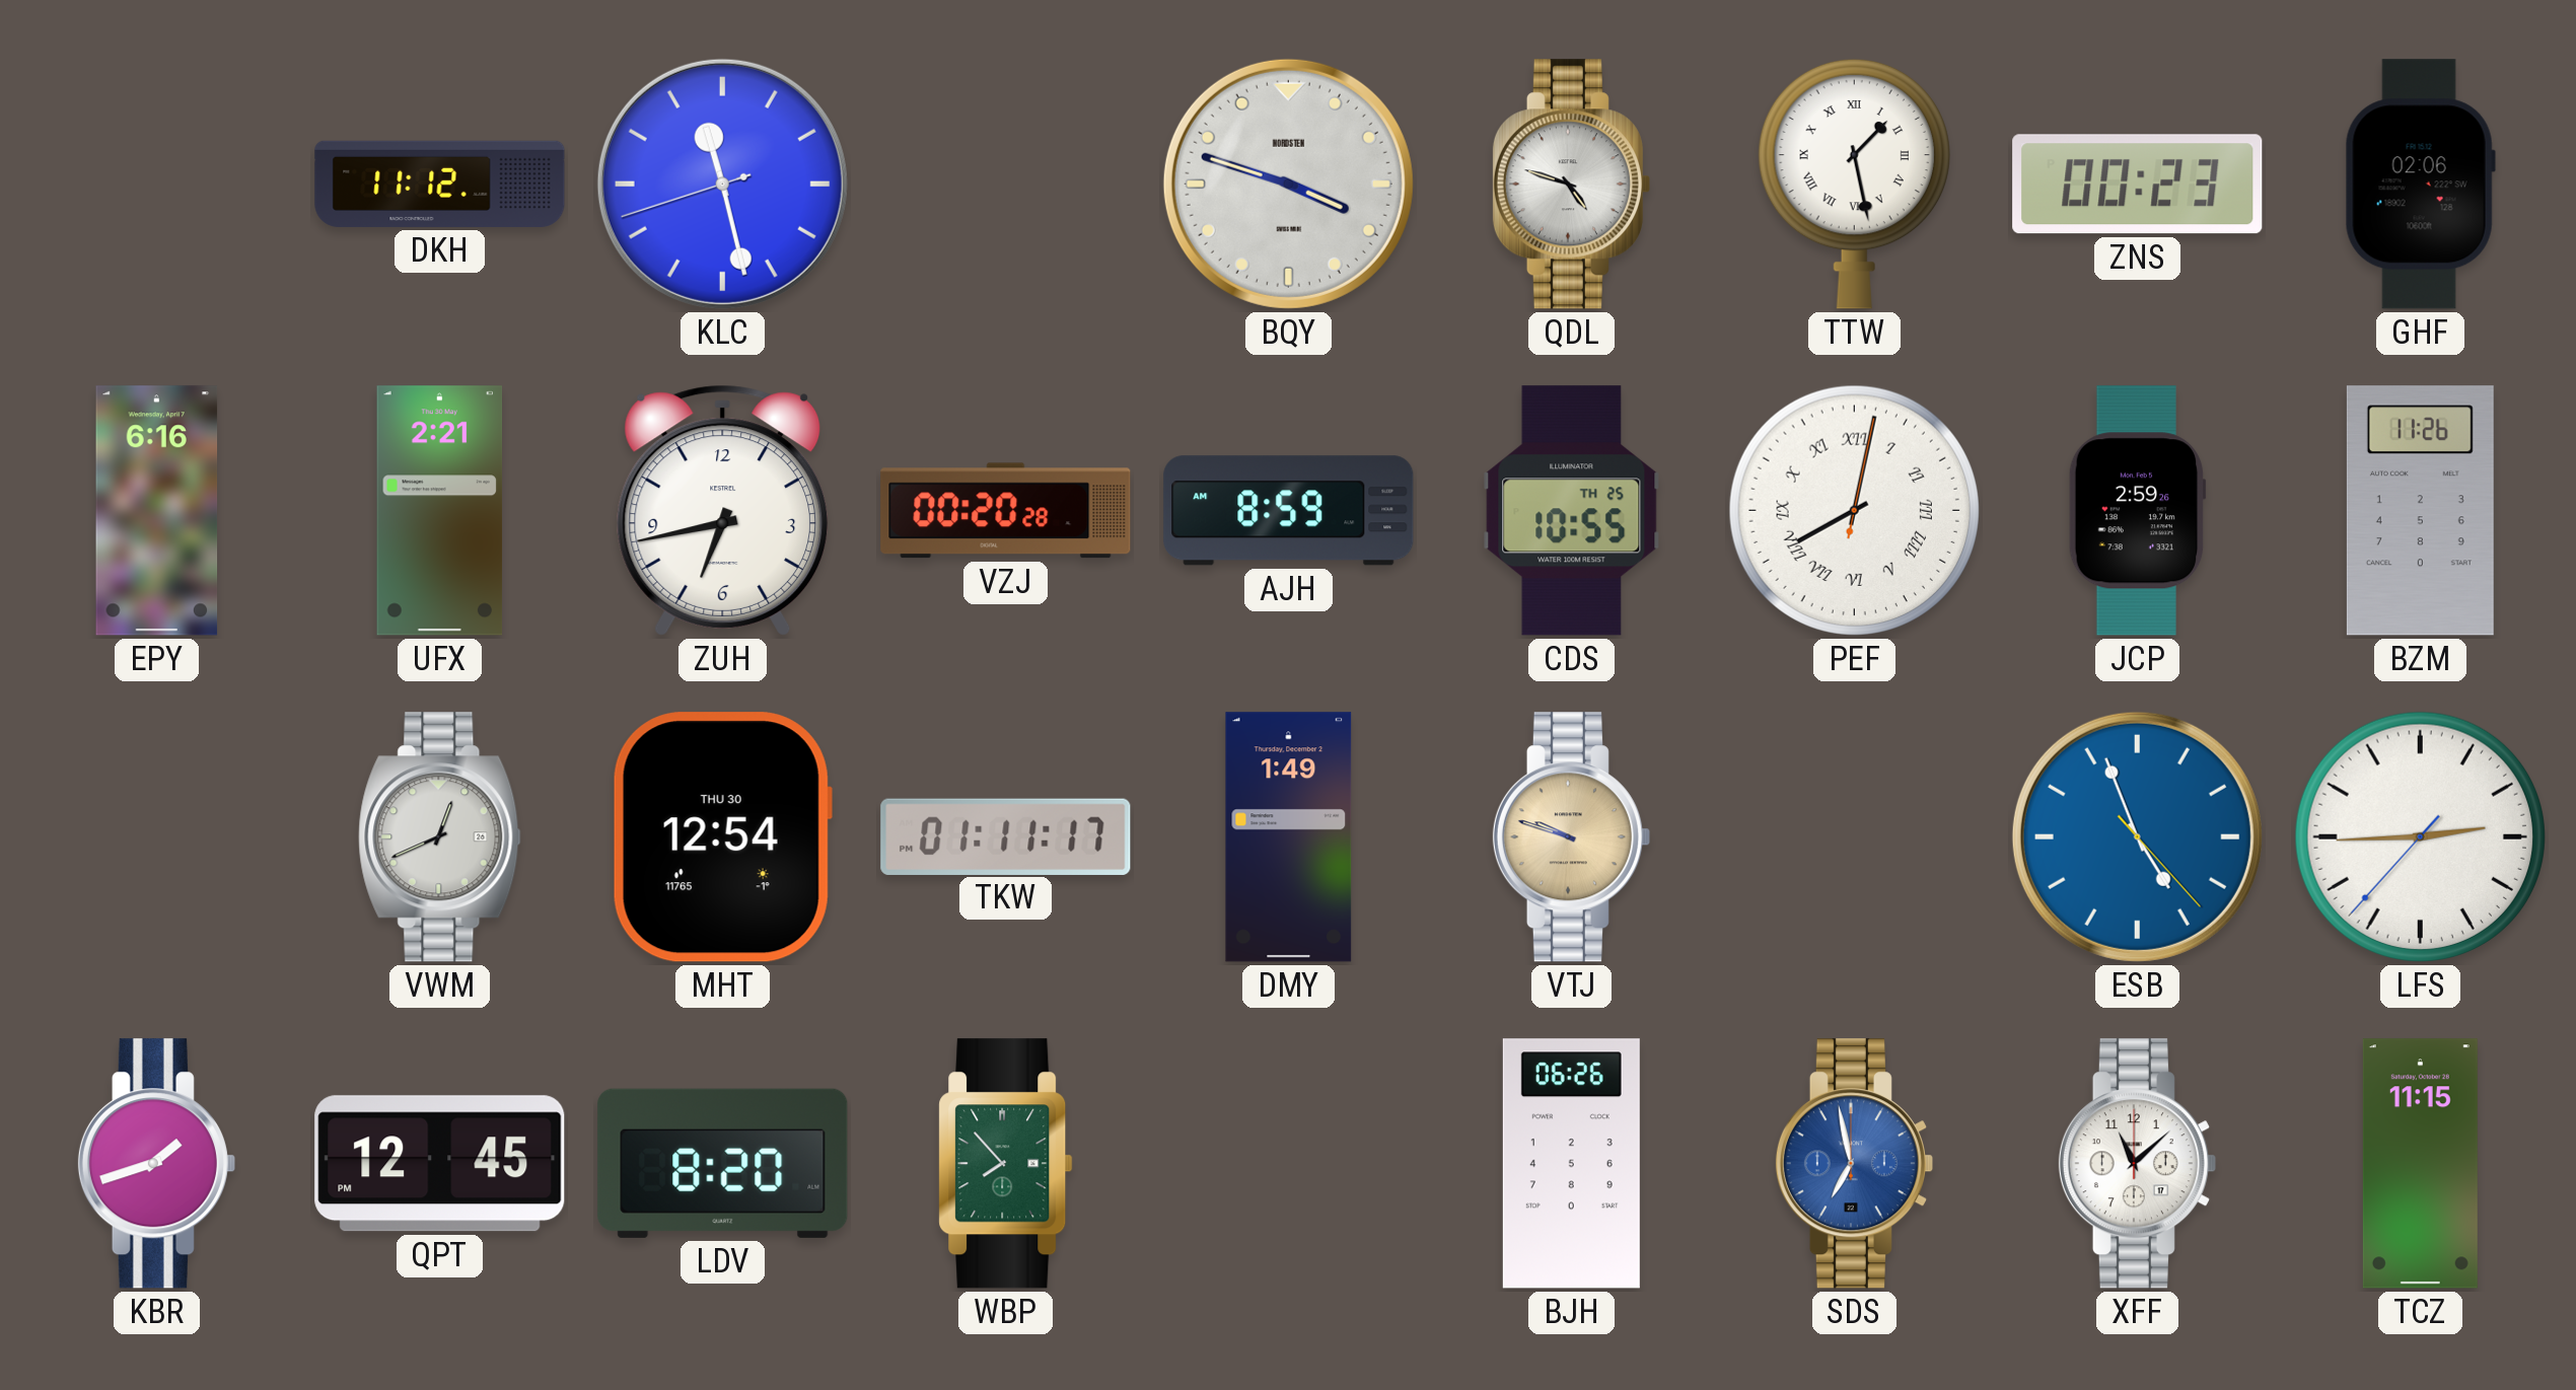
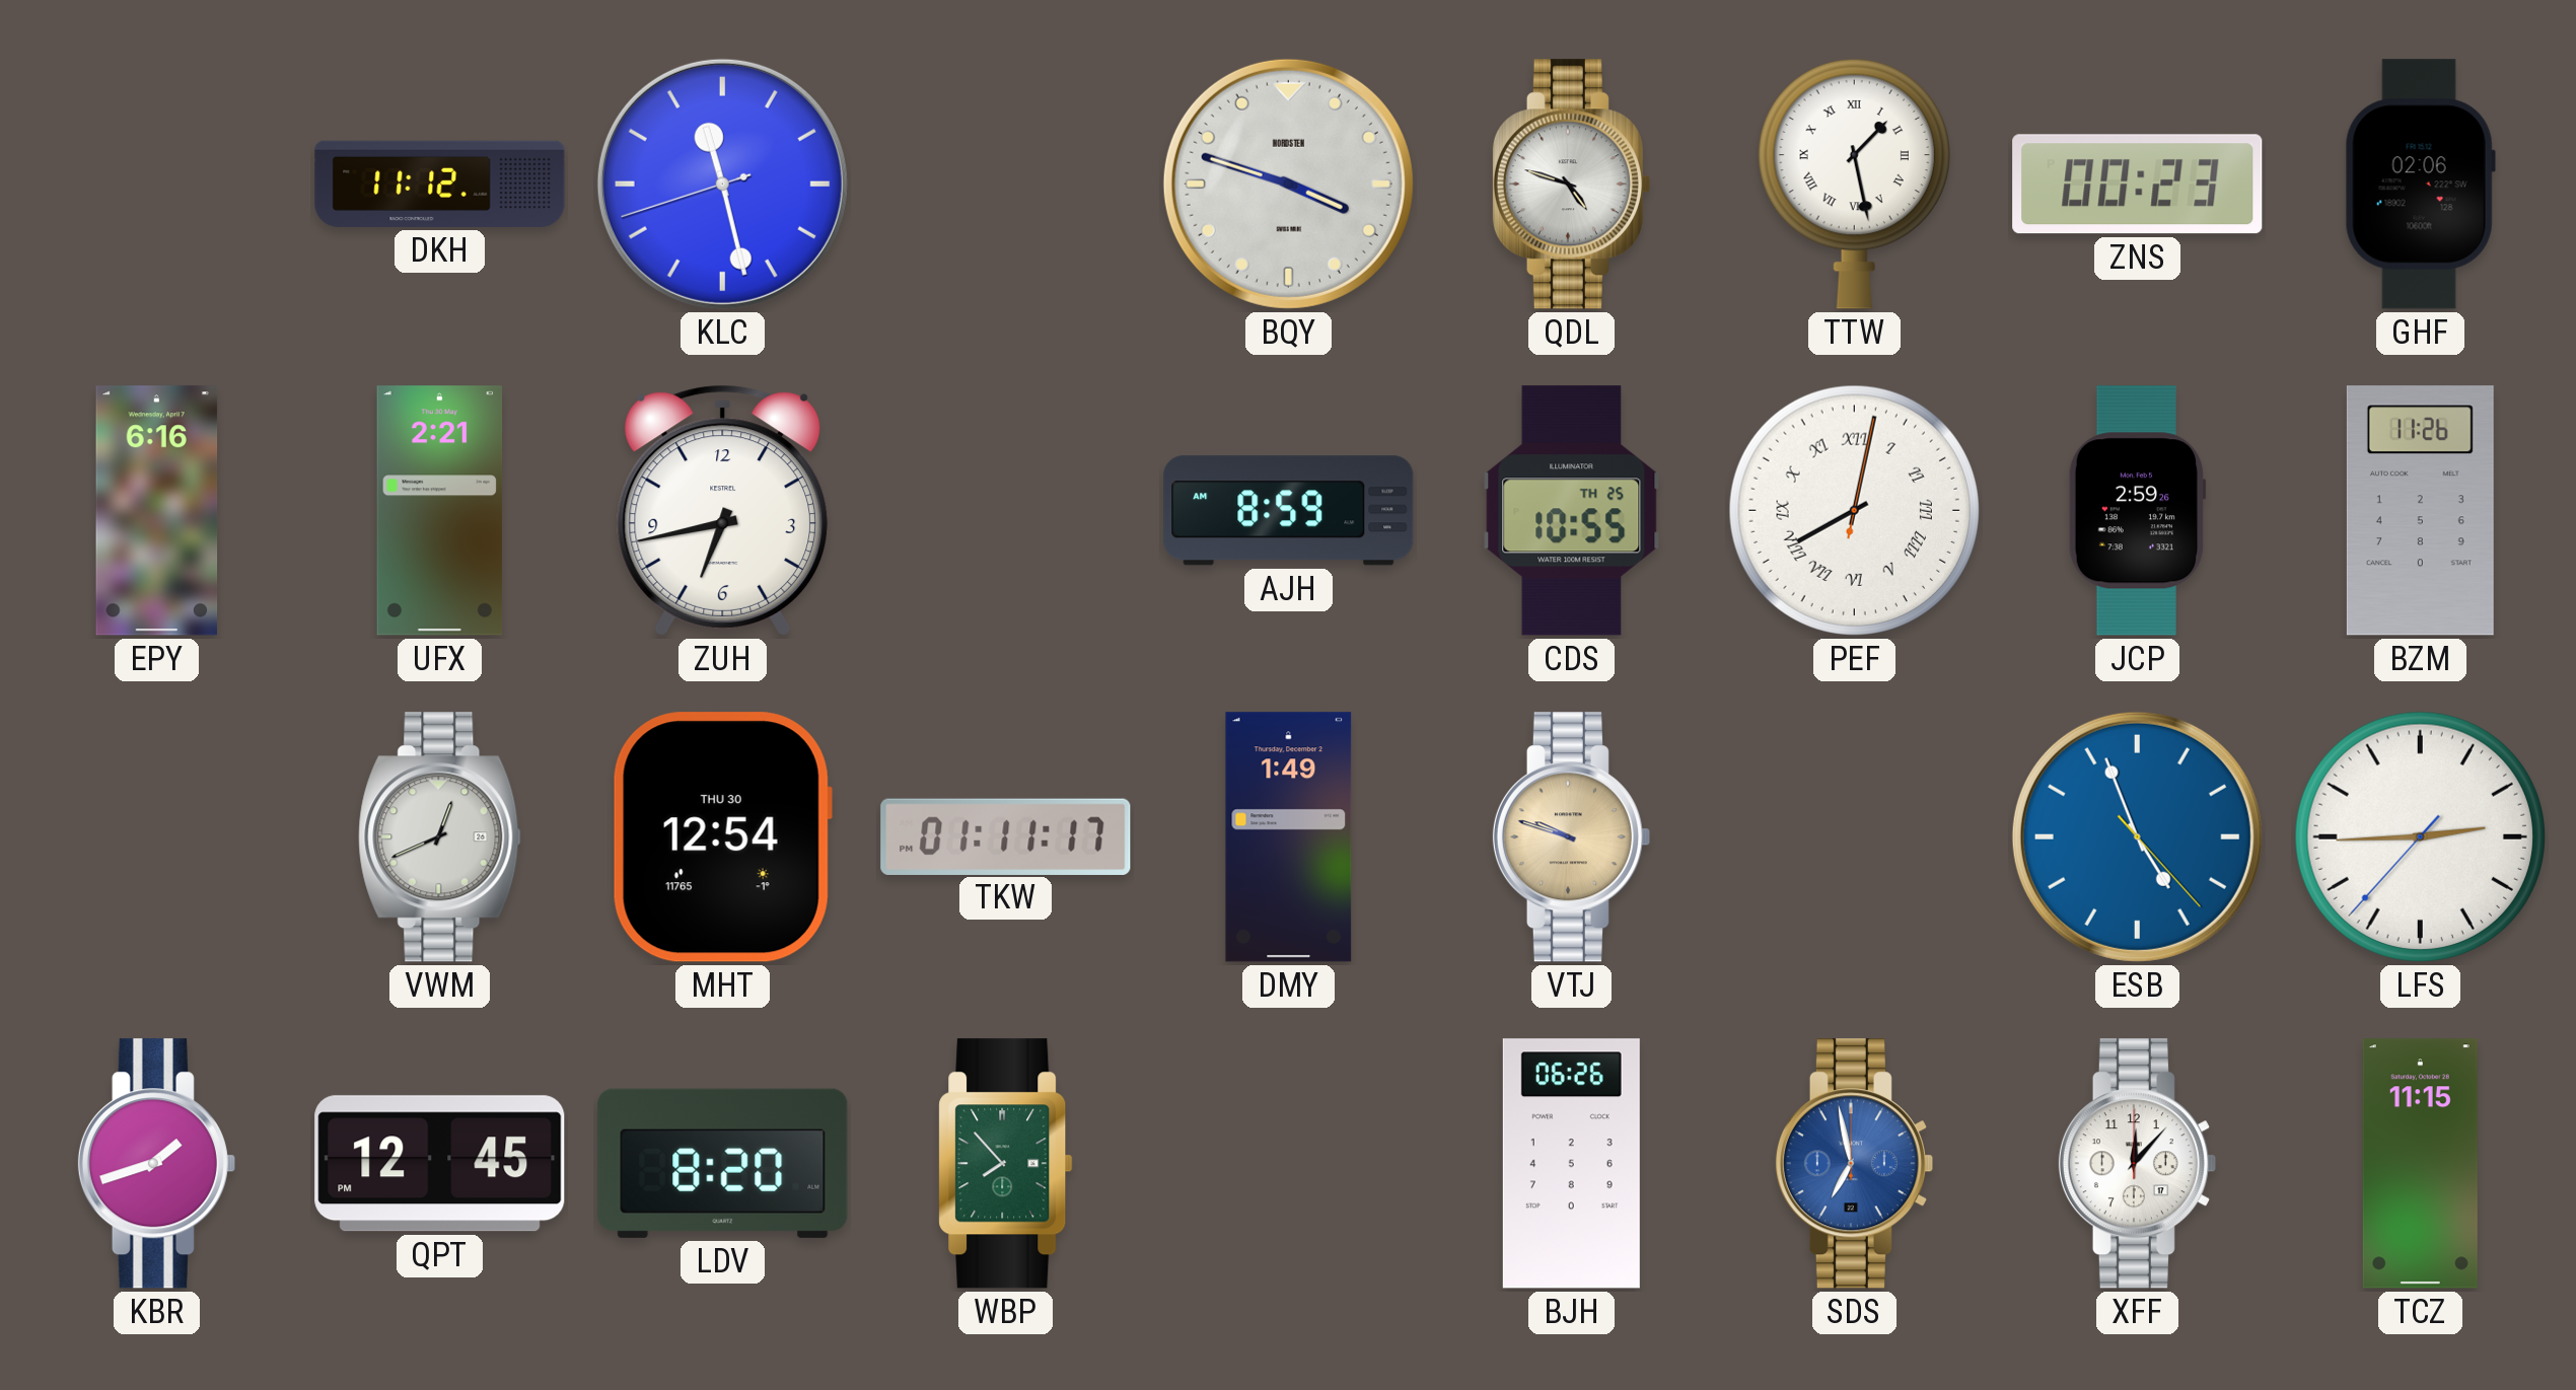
VZJ: 00:20 -> none
XFF: 11:08 -> 12:07
